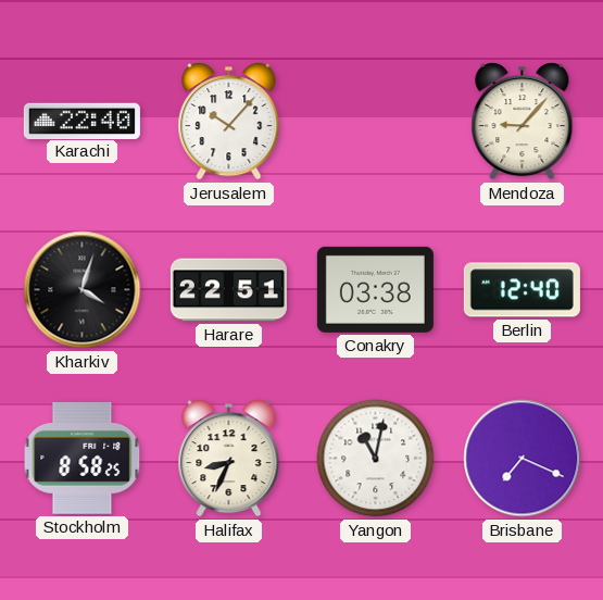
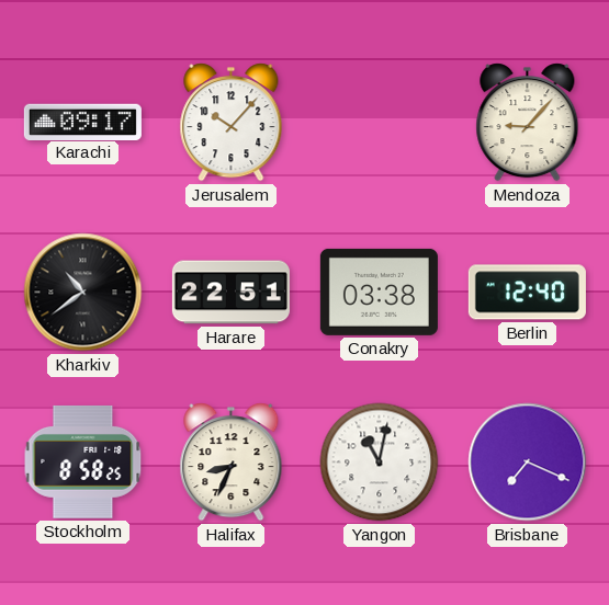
Karachi: 22:40 -> 09:17
Kharkiv: 4:03 -> 10:39
